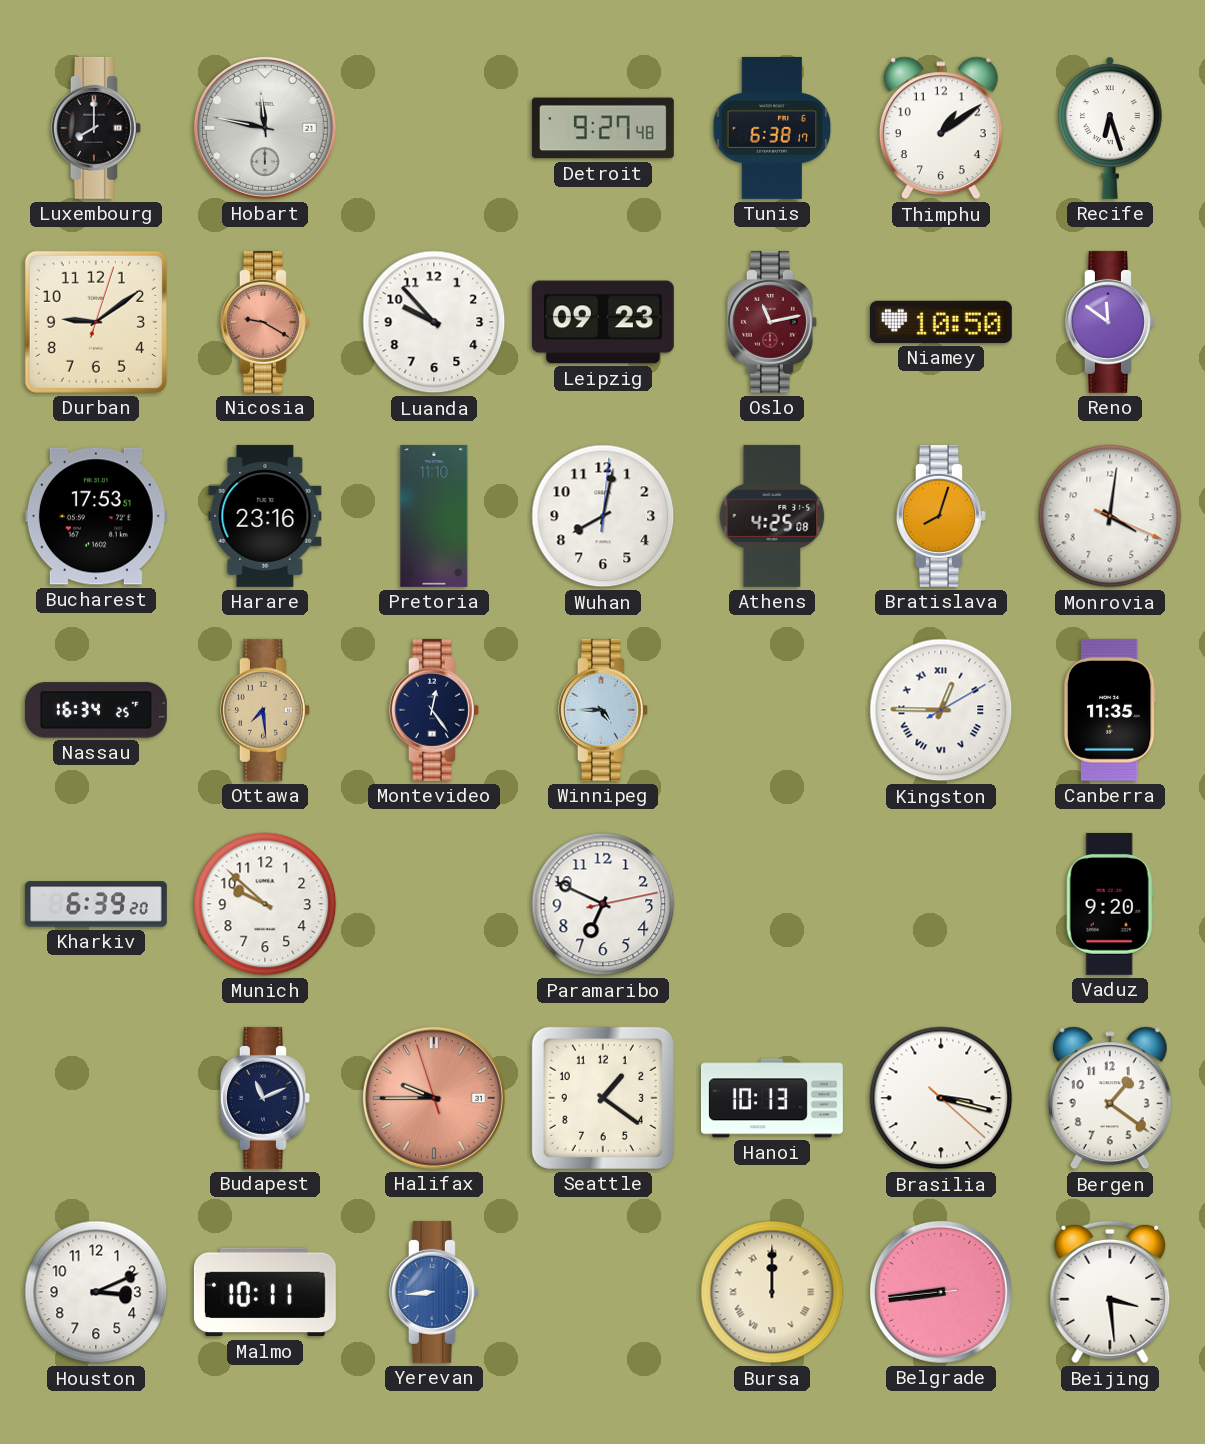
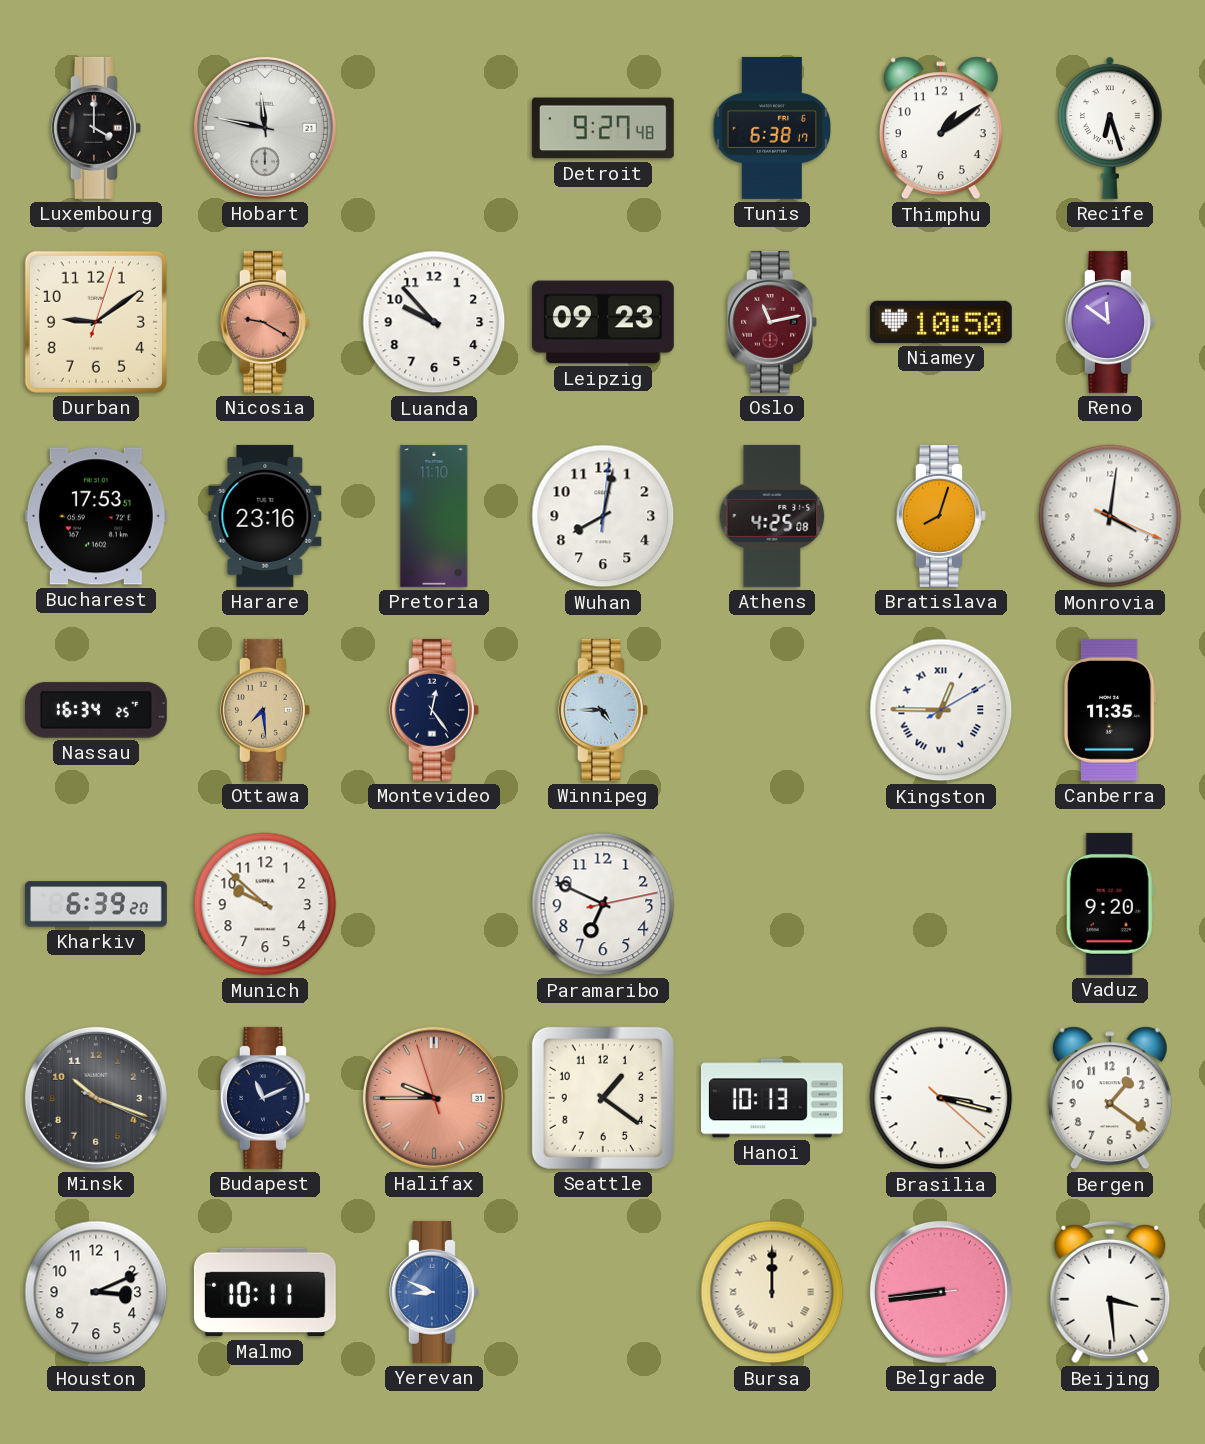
Luxembourg: 8:00 -> 4:00
Minsk: none -> 10:18
Yerevan: 8:44 -> 8:49
